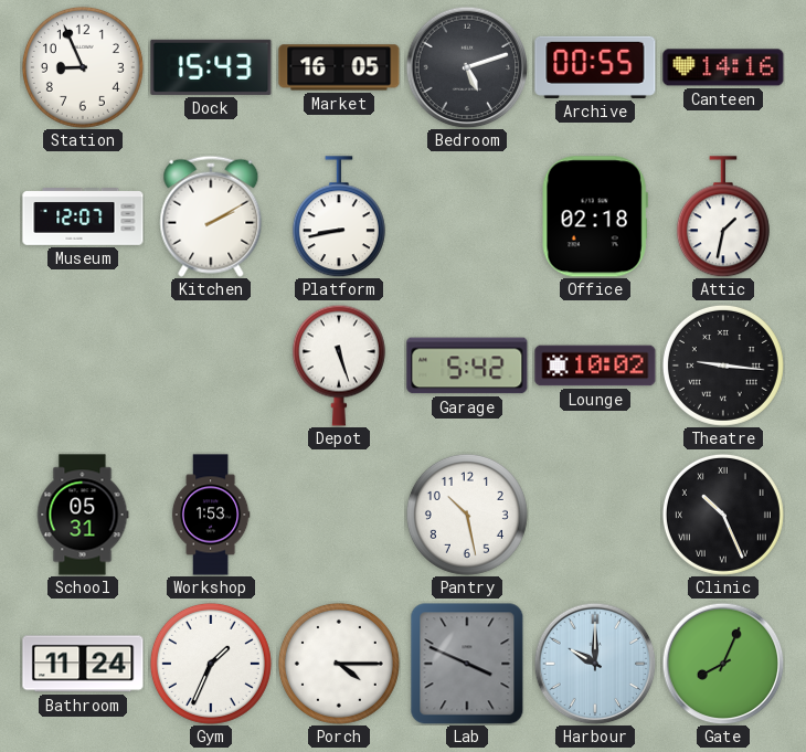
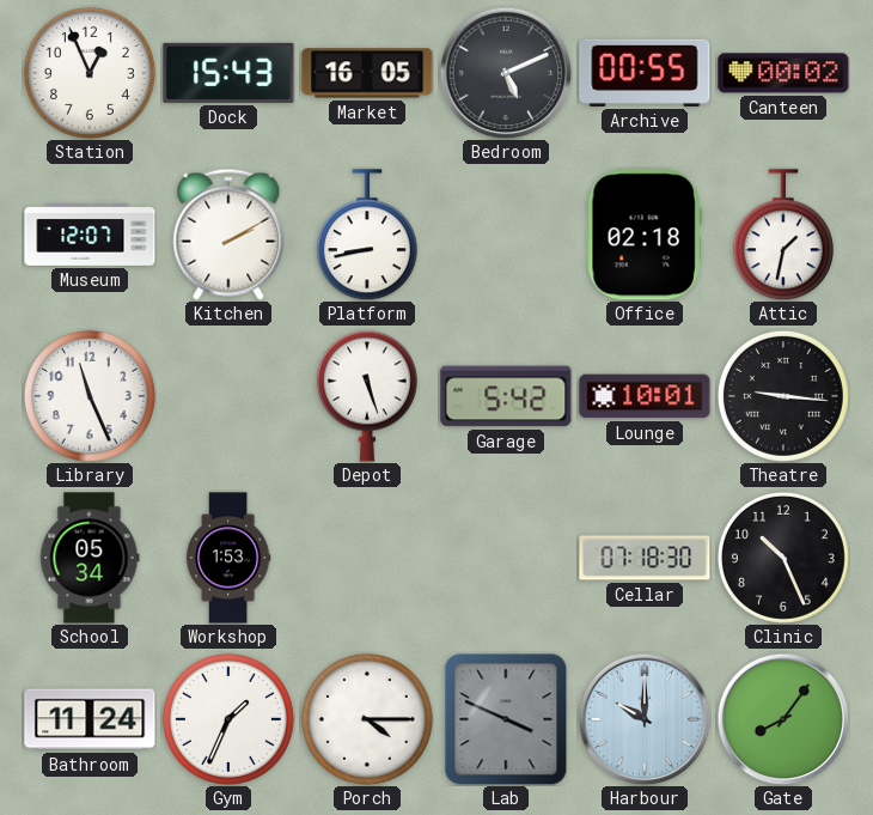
Station: 8:56 -> 12:56
Bedroom: 5:12 -> 5:11
Canteen: 14:16 -> 00:02
Library: none -> 11:26
Lounge: 10:02 -> 10:01
School: 05:31 -> 05:34
Pantry: 10:28 -> none
Cellar: none -> 07:18
Clinic numerals: Roman -> Arabic
Gate: 8:04 -> 8:06
